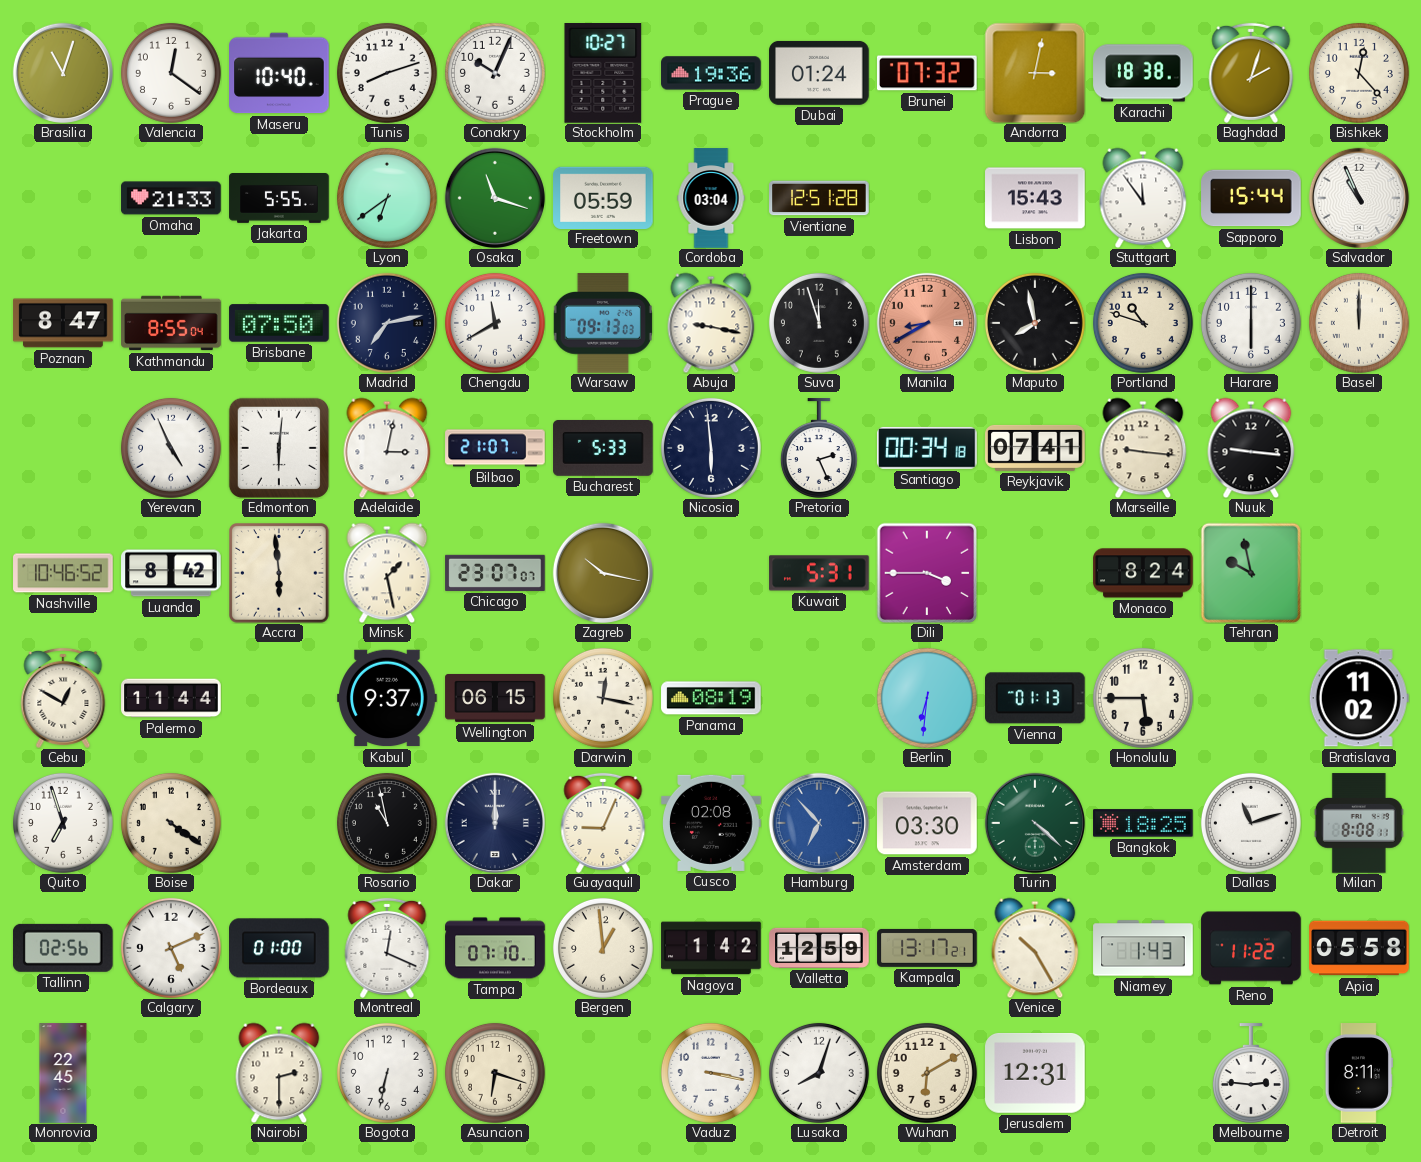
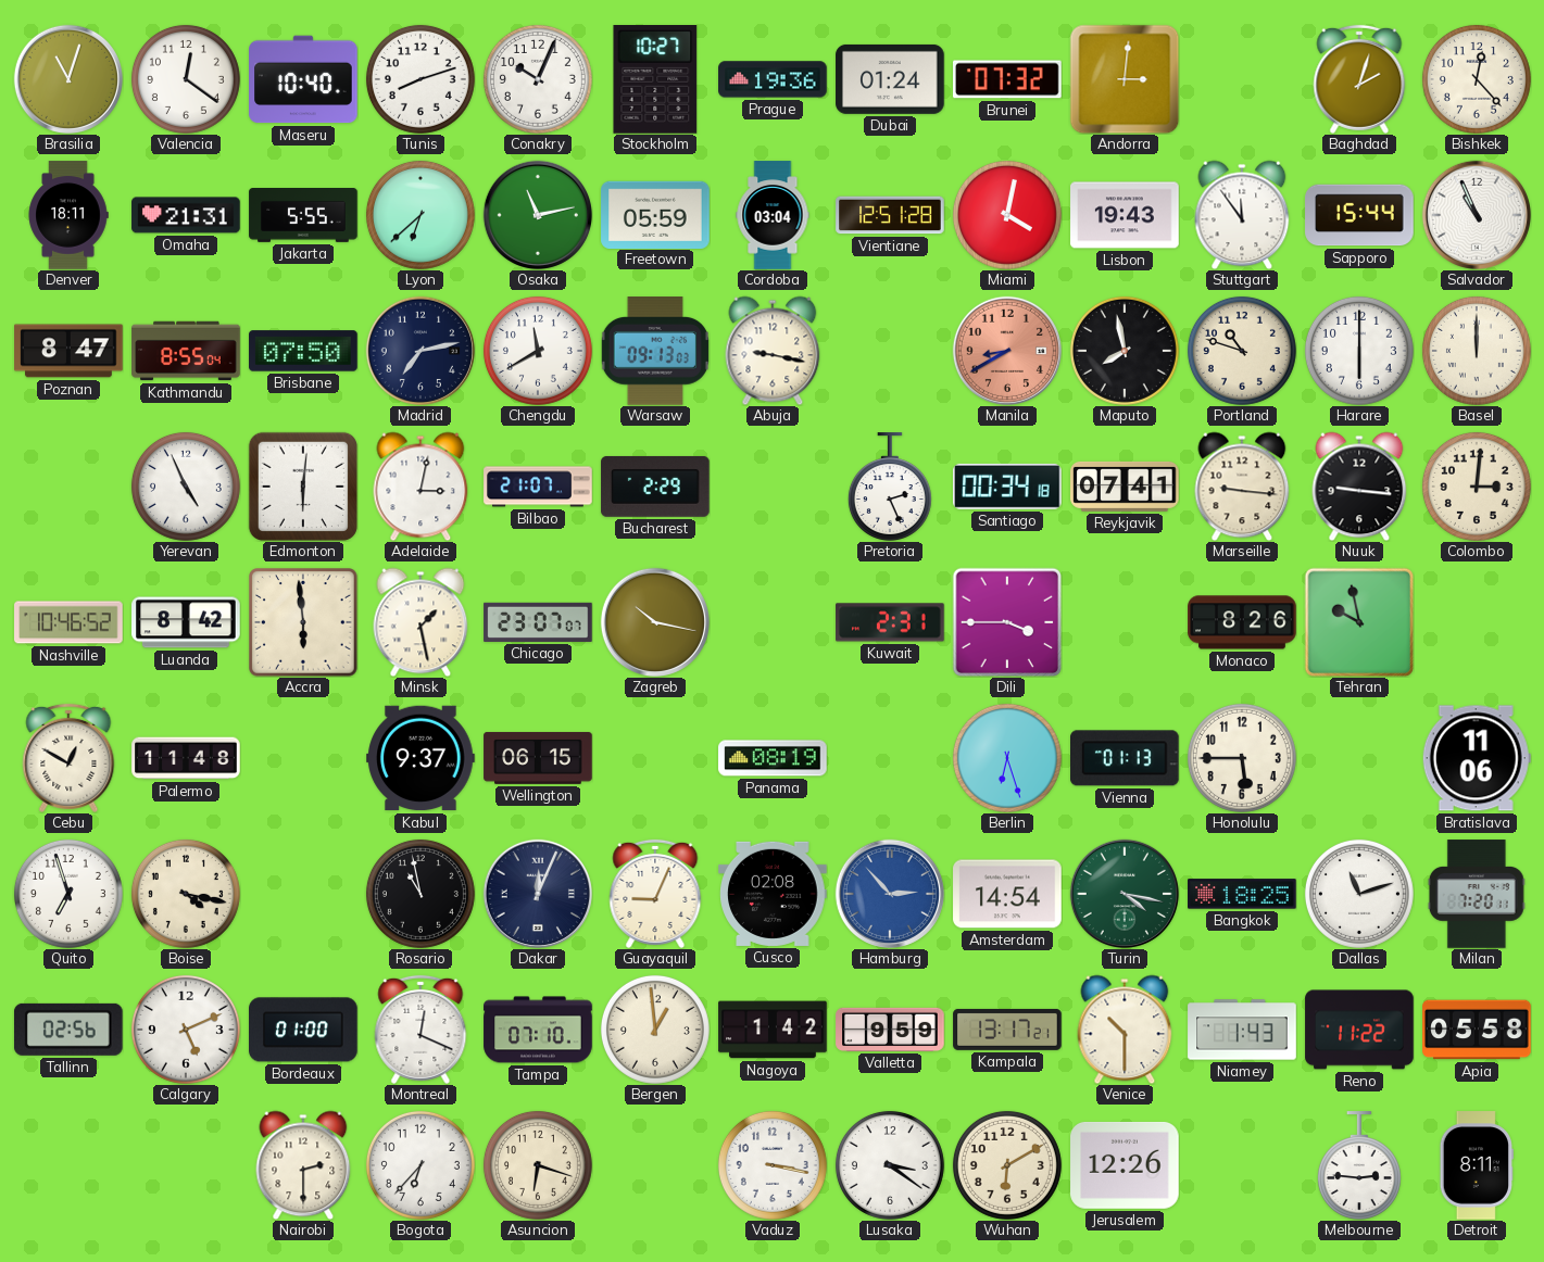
Andorra: 3:02 -> 3:01
Karachi: 18:38 -> none
Denver: none -> 18:11
Omaha: 21:33 -> 21:31
Lyon: 6:39 -> 6:38
Osaka: 11:18 -> 11:13
Miami: none -> 4:02
Lisbon: 15:43 -> 19:43
Suva: 11:57 -> none
Bucharest: 5:33 -> 2:29
Nicosia: 5:59 -> none
Colombo: none -> 3:01
Kuwait: 5:31 -> 2:31
Monaco: 8:24 -> 8:26
Palermo: 11:44 -> 11:48
Darwin: 12:17 -> none
Berlin: 6:31 -> 6:27
Bratislava: 11:02 -> 11:06
Boise: 4:21 -> 4:17
Dakar: 12:00 -> 12:04
Hamburg: 6:53 -> 2:53
Amsterdam: 03:30 -> 14:54
Turin: 4:22 -> 4:17
Milan: 8:08 -> 7:20
Valletta: 12:59 -> 9:59
Venice: 10:25 -> 10:30
Monrovia: 22:45 -> none
Bogota: 6:32 -> 6:37
Lusaka: 8:03 -> 3:21
Jerusalem: 12:31 -> 12:26
